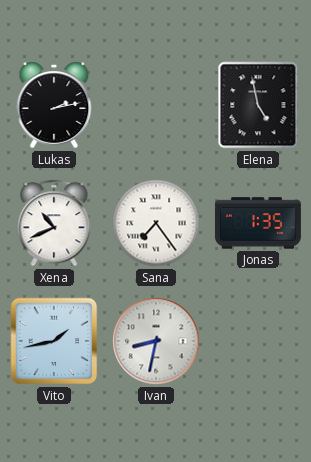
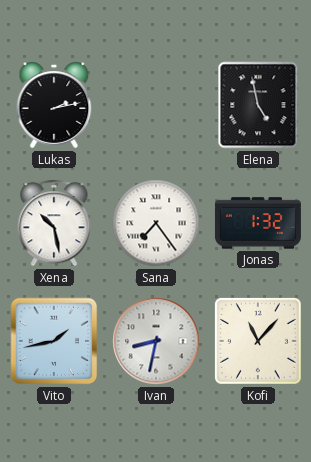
Xena: 10:41 -> 10:28
Jonas: 1:35 -> 1:32
Kofi: none -> 11:07
